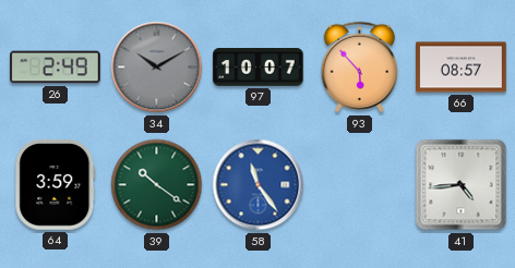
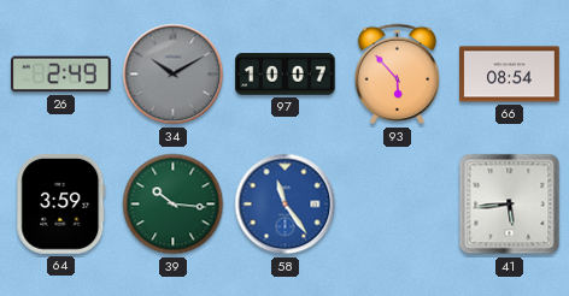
66: 08:57 -> 08:54
39: 10:21 -> 10:16
41: 4:44 -> 5:44
